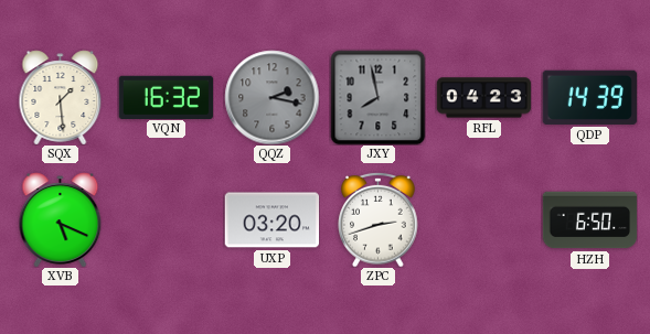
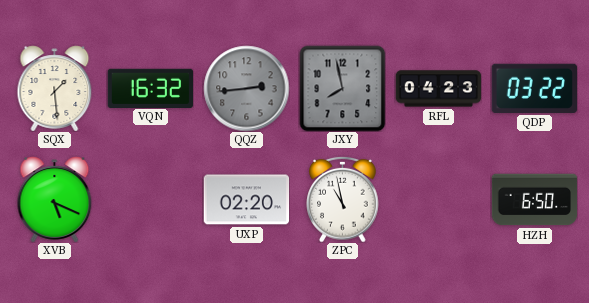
QQZ: 2:17 -> 2:44
QDP: 14:39 -> 03:22
UXP: 03:20 -> 02:20
ZPC: 2:42 -> 10:58
